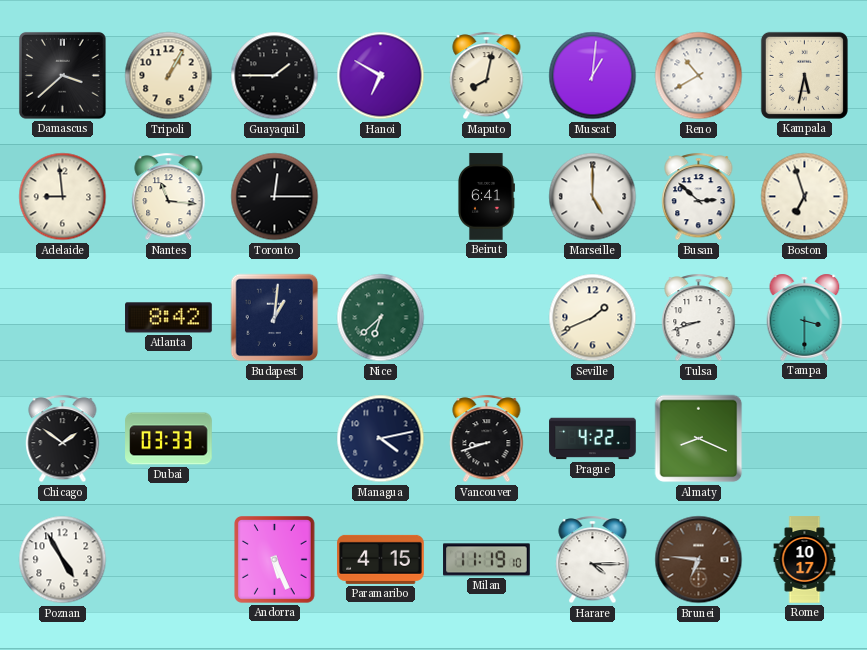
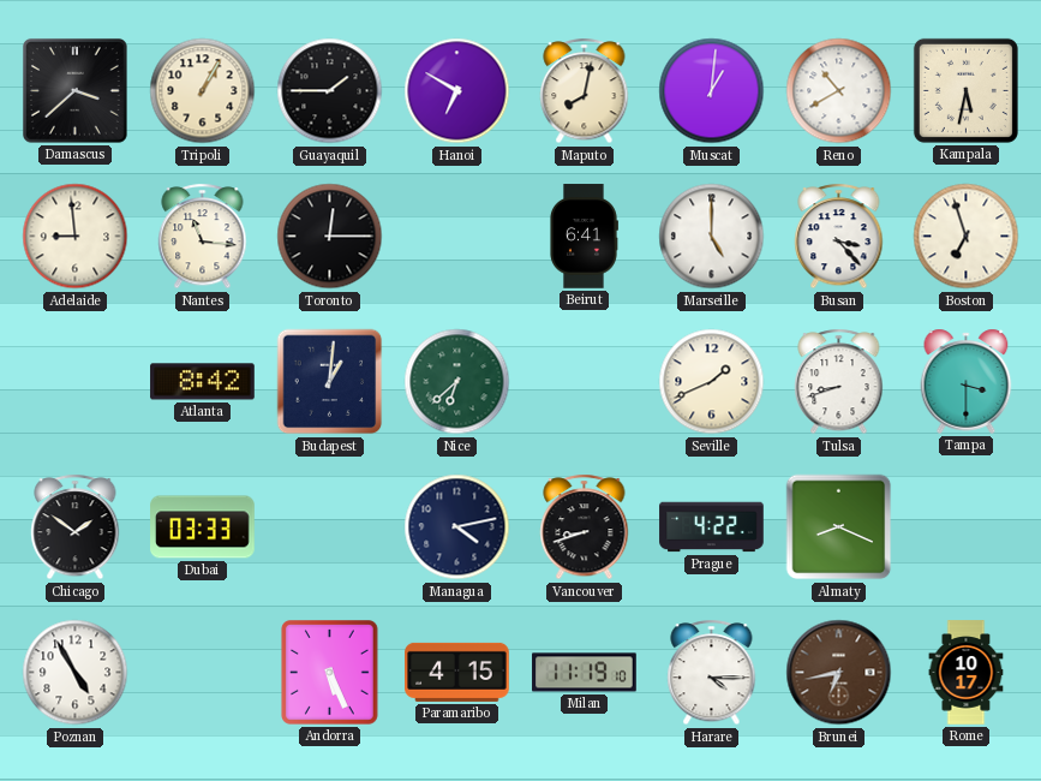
Busan: 2:52 -> 3:23
Brunei: 6:46 -> 6:43
